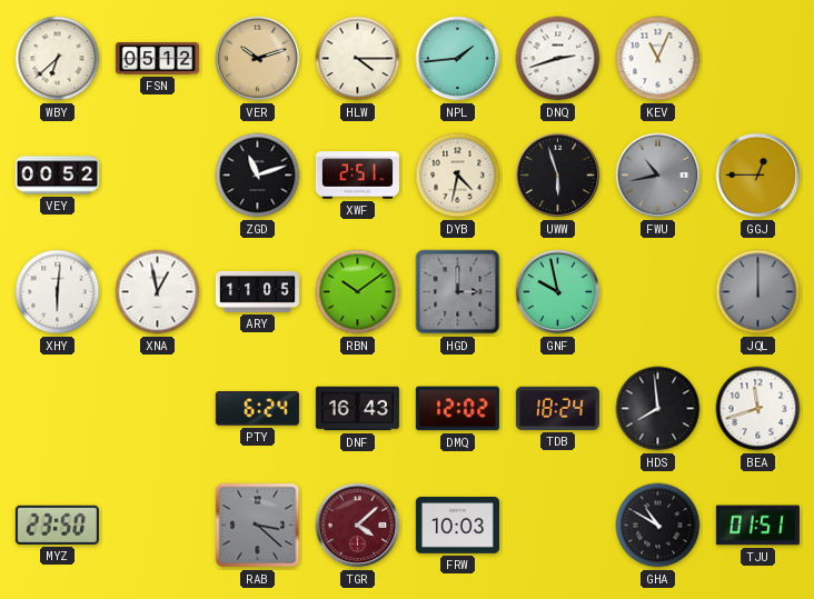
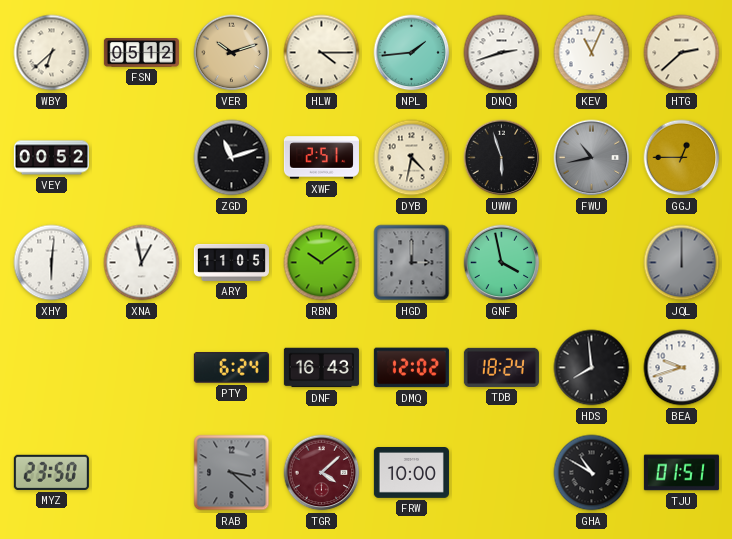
HTG: none -> 2:38
GNF: 9:58 -> 3:58
BEA: 11:42 -> 9:42
FRW: 10:03 -> 10:00
